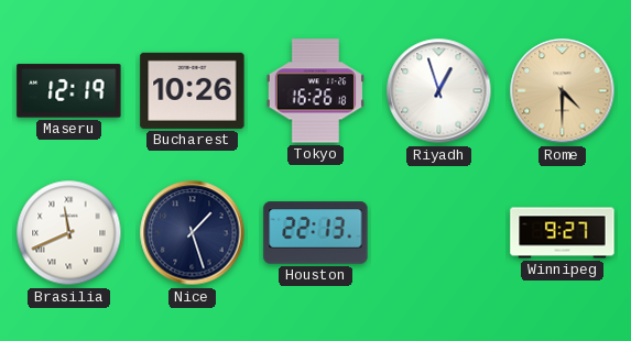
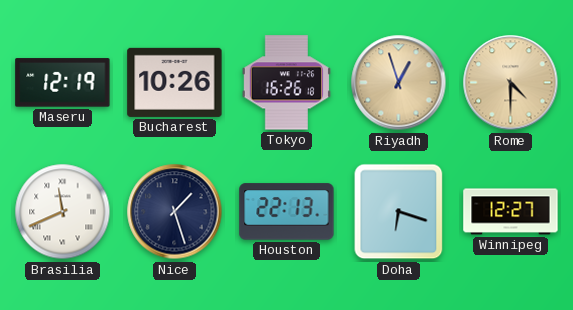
Riyadh dial: white -> champagne
Doha: none -> 6:18
Winnipeg: 9:27 -> 12:27
